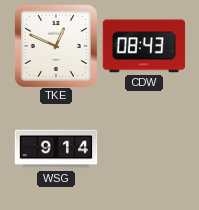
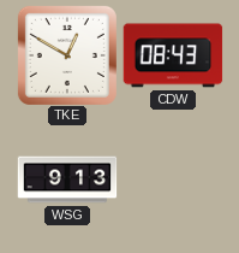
TKE: 12:49 -> 12:50
WSG: 9:14 -> 9:13
